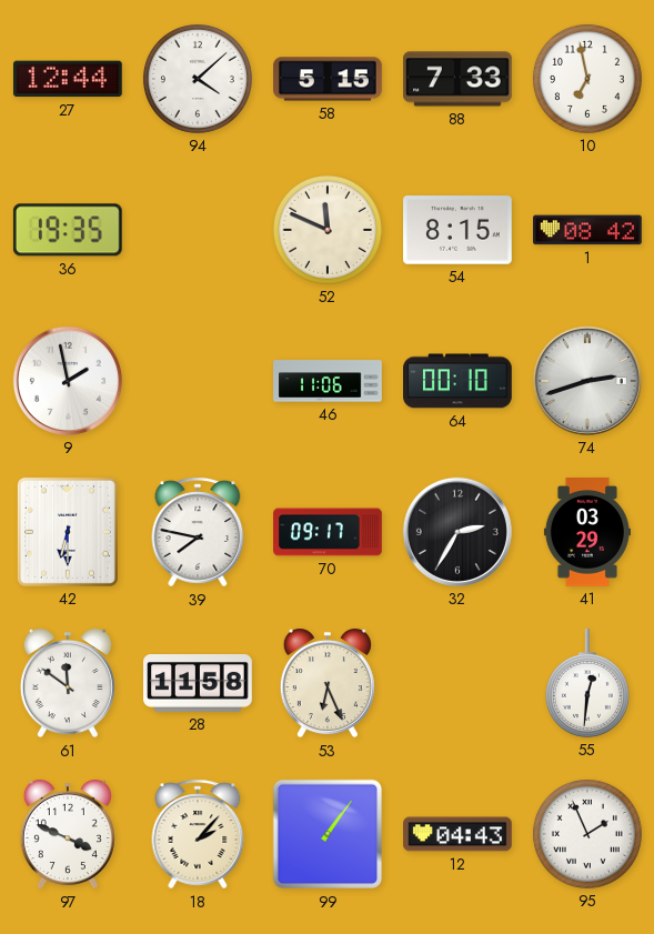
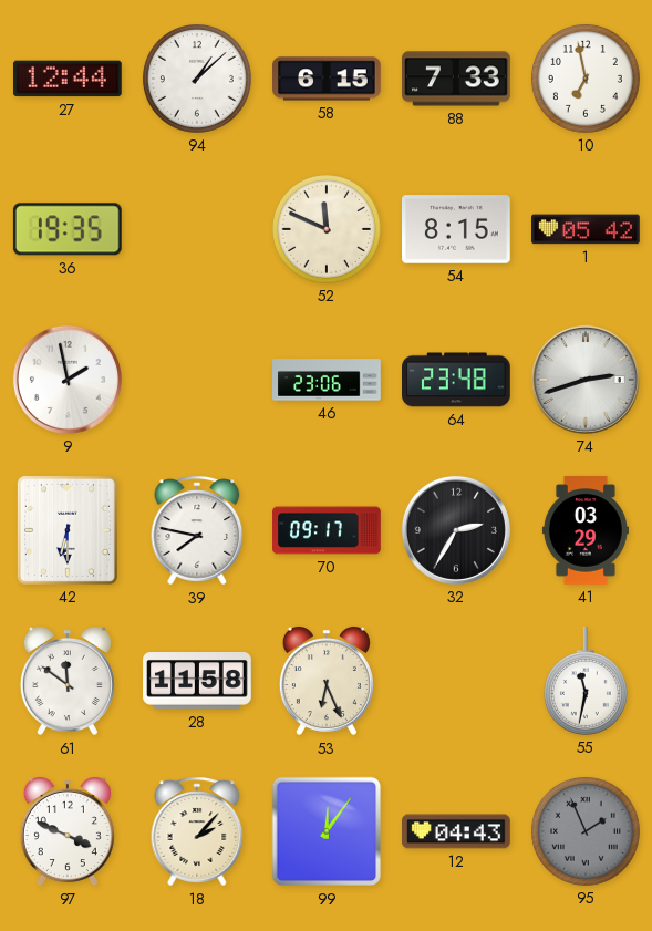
94: 4:08 -> 1:08
58: 5:15 -> 6:15
1: 08:42 -> 05:42
46: 11:06 -> 23:06
64: 00:10 -> 23:48
55: 12:31 -> 11:32
99: 1:06 -> 12:06
95 dial: white -> grey
